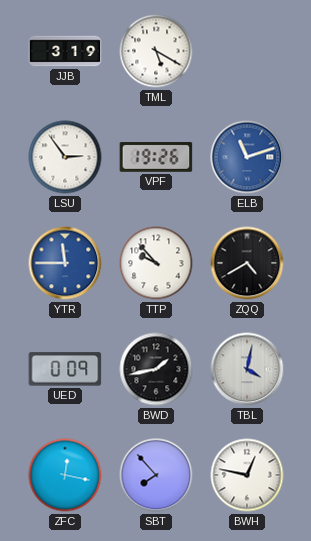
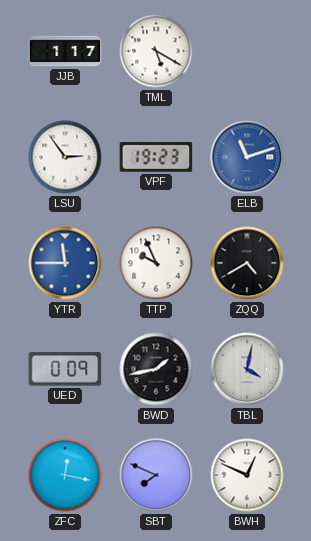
JJB: 3:19 -> 1:17
VPF: 19:26 -> 19:23
TTP: 9:53 -> 9:56
SBT: 7:53 -> 7:49
BWH: 12:47 -> 12:49
